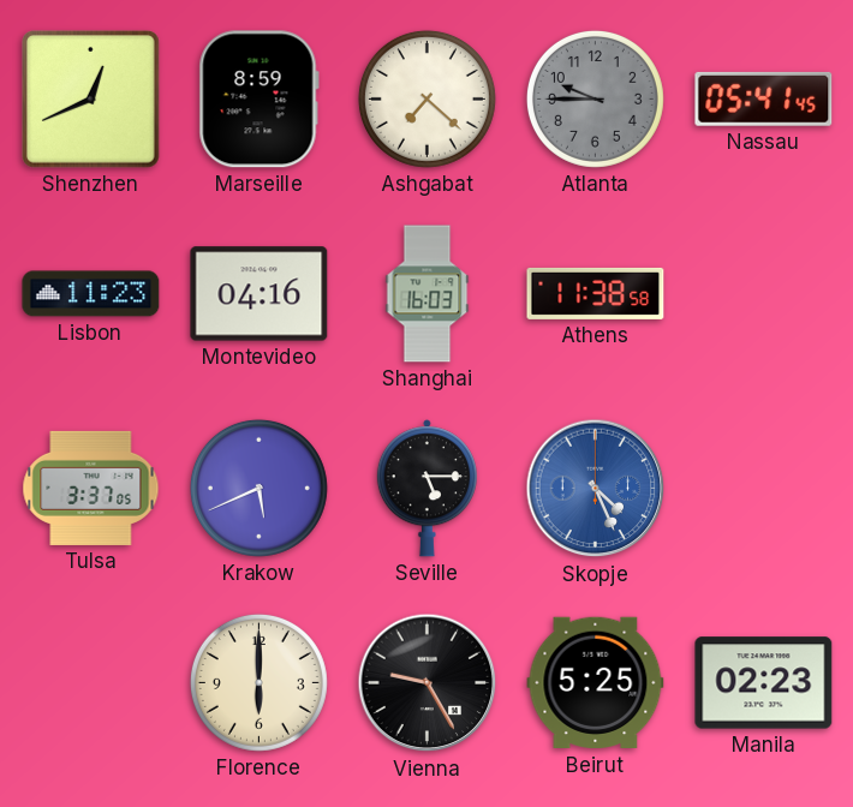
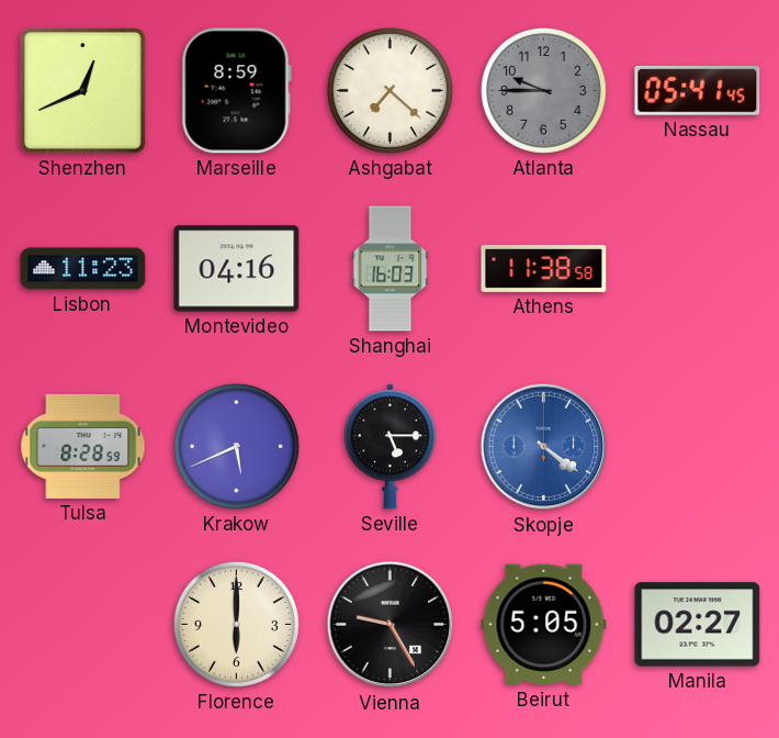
Tulsa: 3:37 -> 8:28
Skopje: 4:26 -> 4:21
Beirut: 5:25 -> 5:05
Manila: 02:23 -> 02:27
